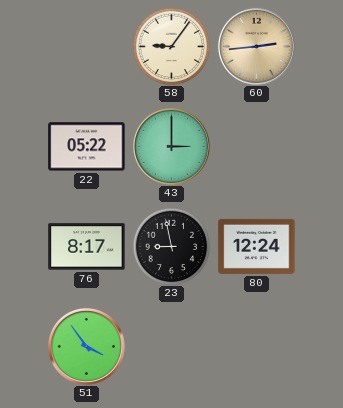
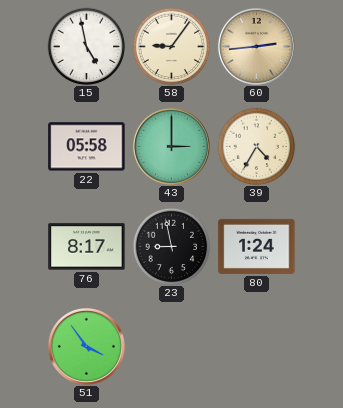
15: none -> 4:58
22: 05:22 -> 05:58
39: none -> 4:35
80: 12:24 -> 1:24
